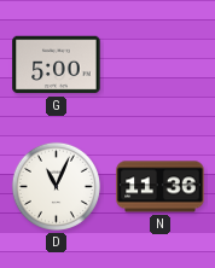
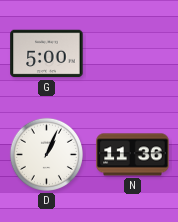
D: 11:04 -> 1:04
